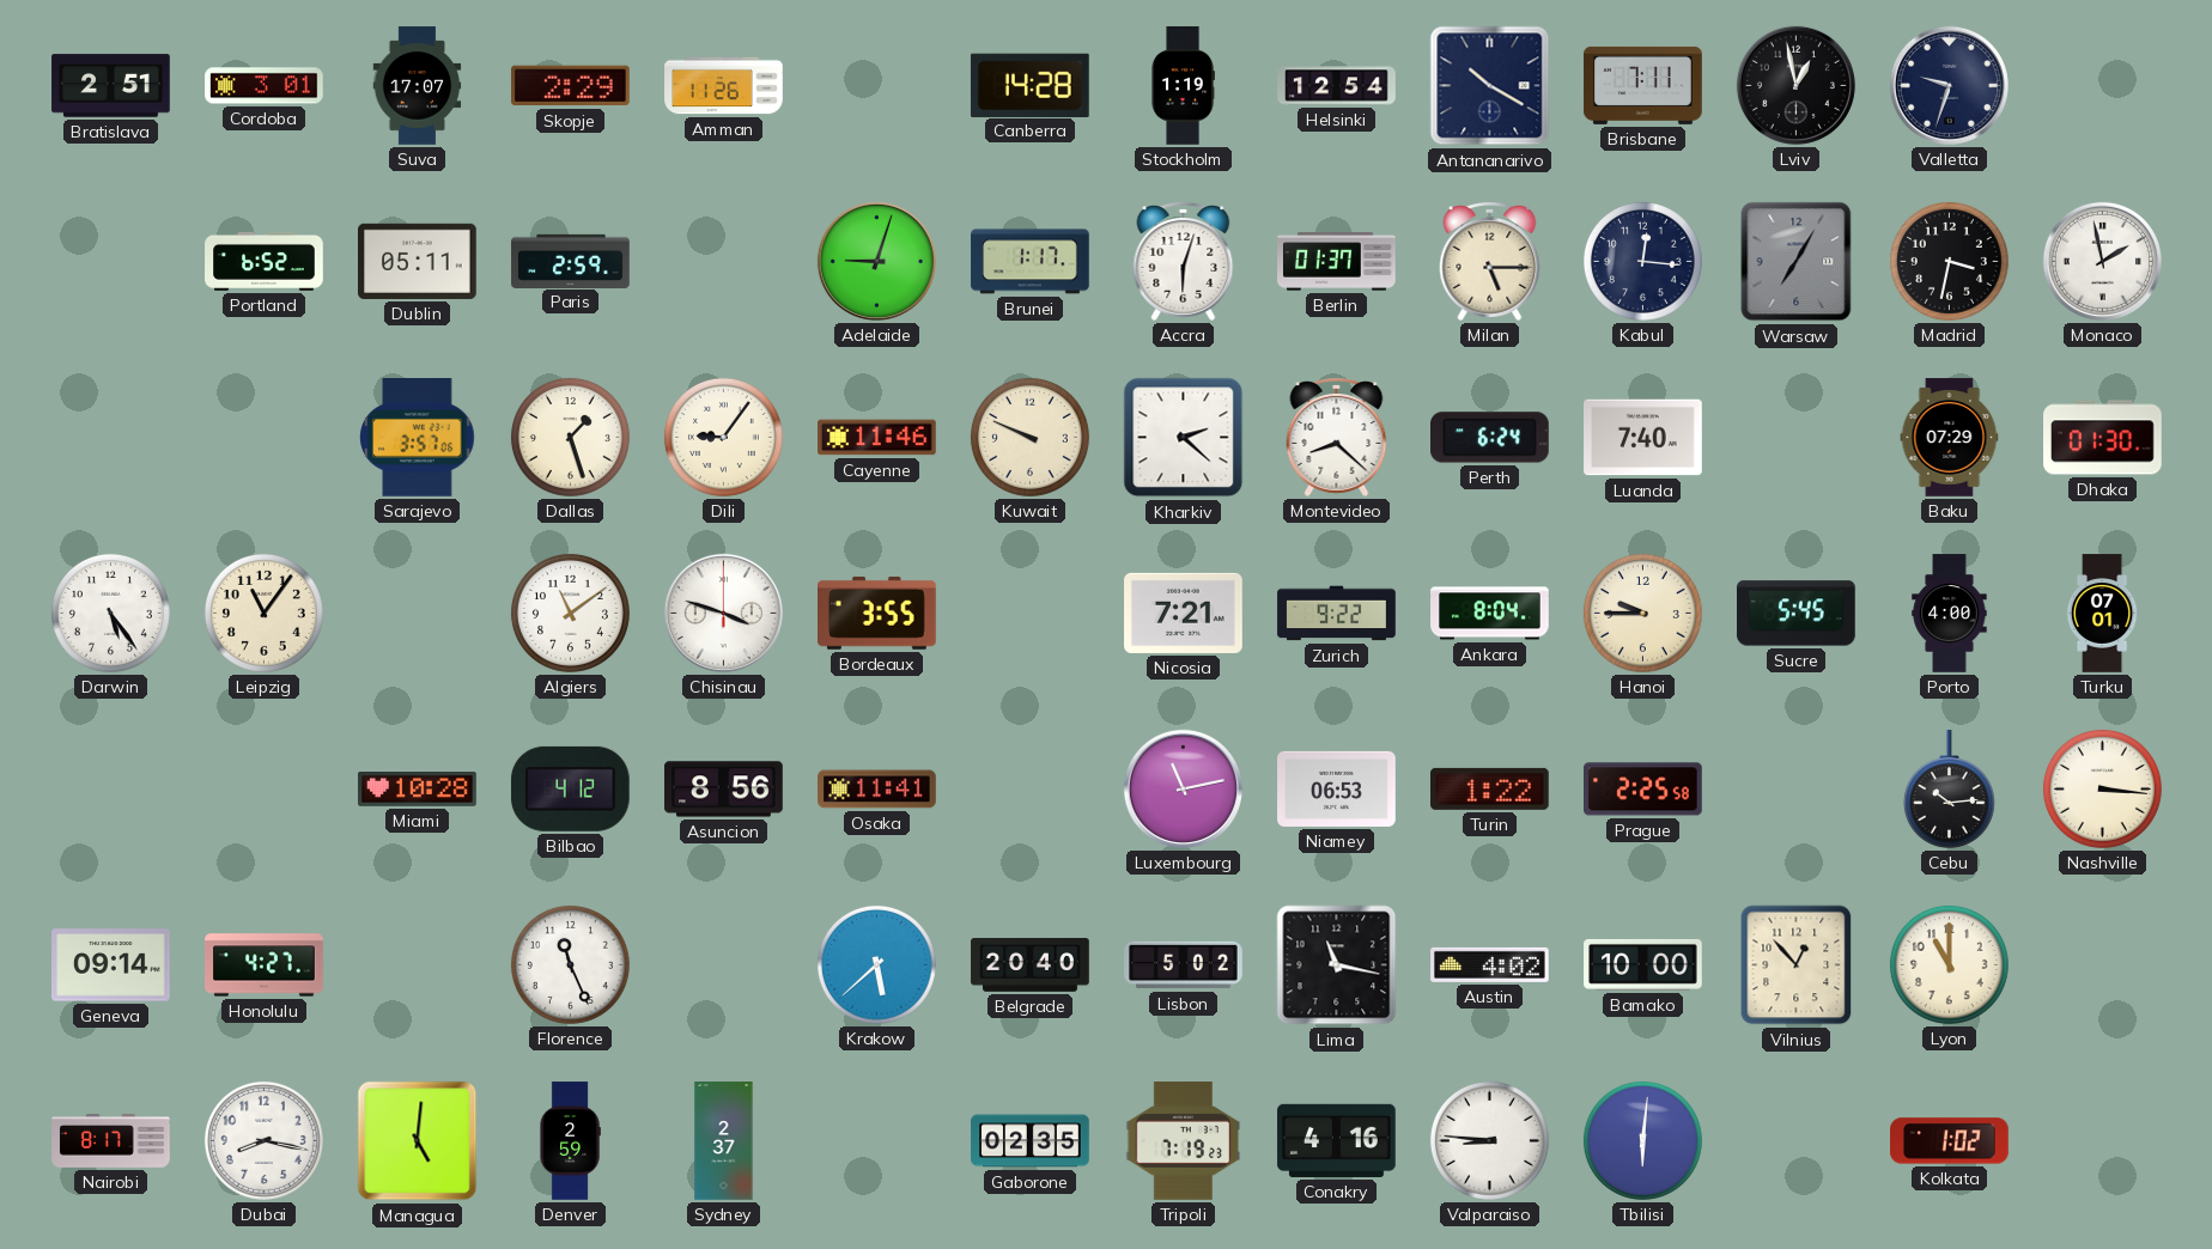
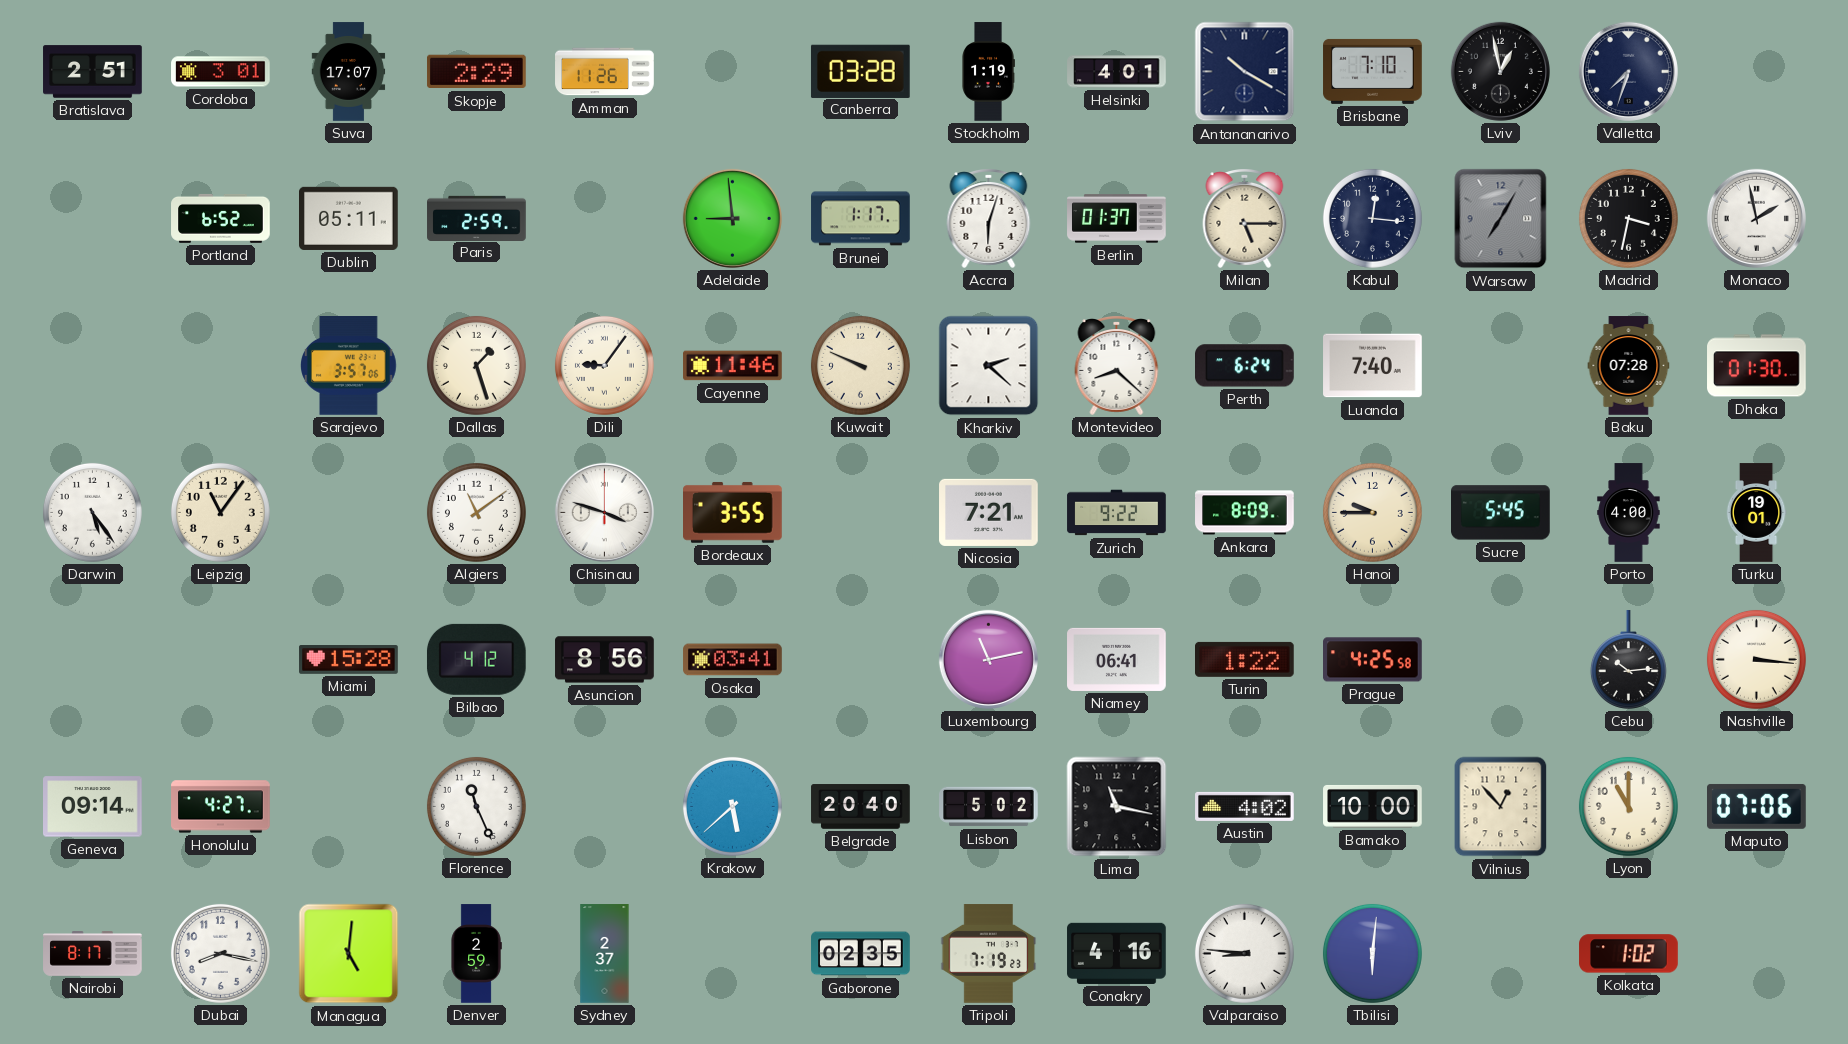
Canberra: 14:28 -> 03:28
Helsinki: 12:54 -> 4:01
Brisbane: 7:11 -> 7:10
Valletta: 9:33 -> 7:33
Adelaide: 9:03 -> 8:59
Baku: 07:29 -> 07:28
Ankara: 8:04 -> 8:09
Turku: 07:01 -> 19:01
Miami: 10:28 -> 15:28
Osaka: 11:41 -> 03:41
Niamey: 06:53 -> 06:41
Prague: 2:25 -> 4:25
Maputo: none -> 07:06
